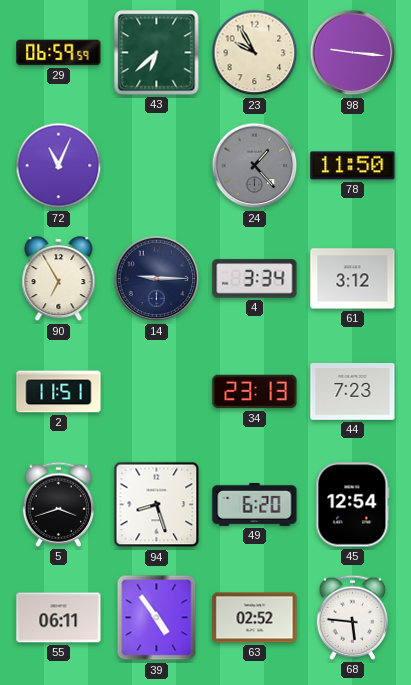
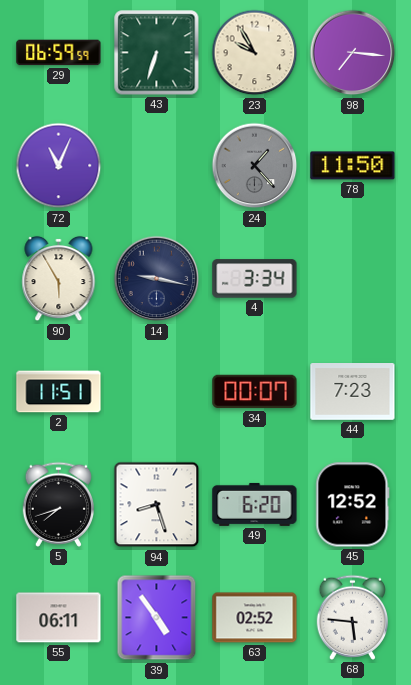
43: 6:38 -> 6:33
98: 9:16 -> 7:16
90: 6:55 -> 5:55
14: 9:15 -> 9:17
61: 3:12 -> none
34: 23:13 -> 00:07
5: 3:42 -> 7:42
45: 12:54 -> 12:52
